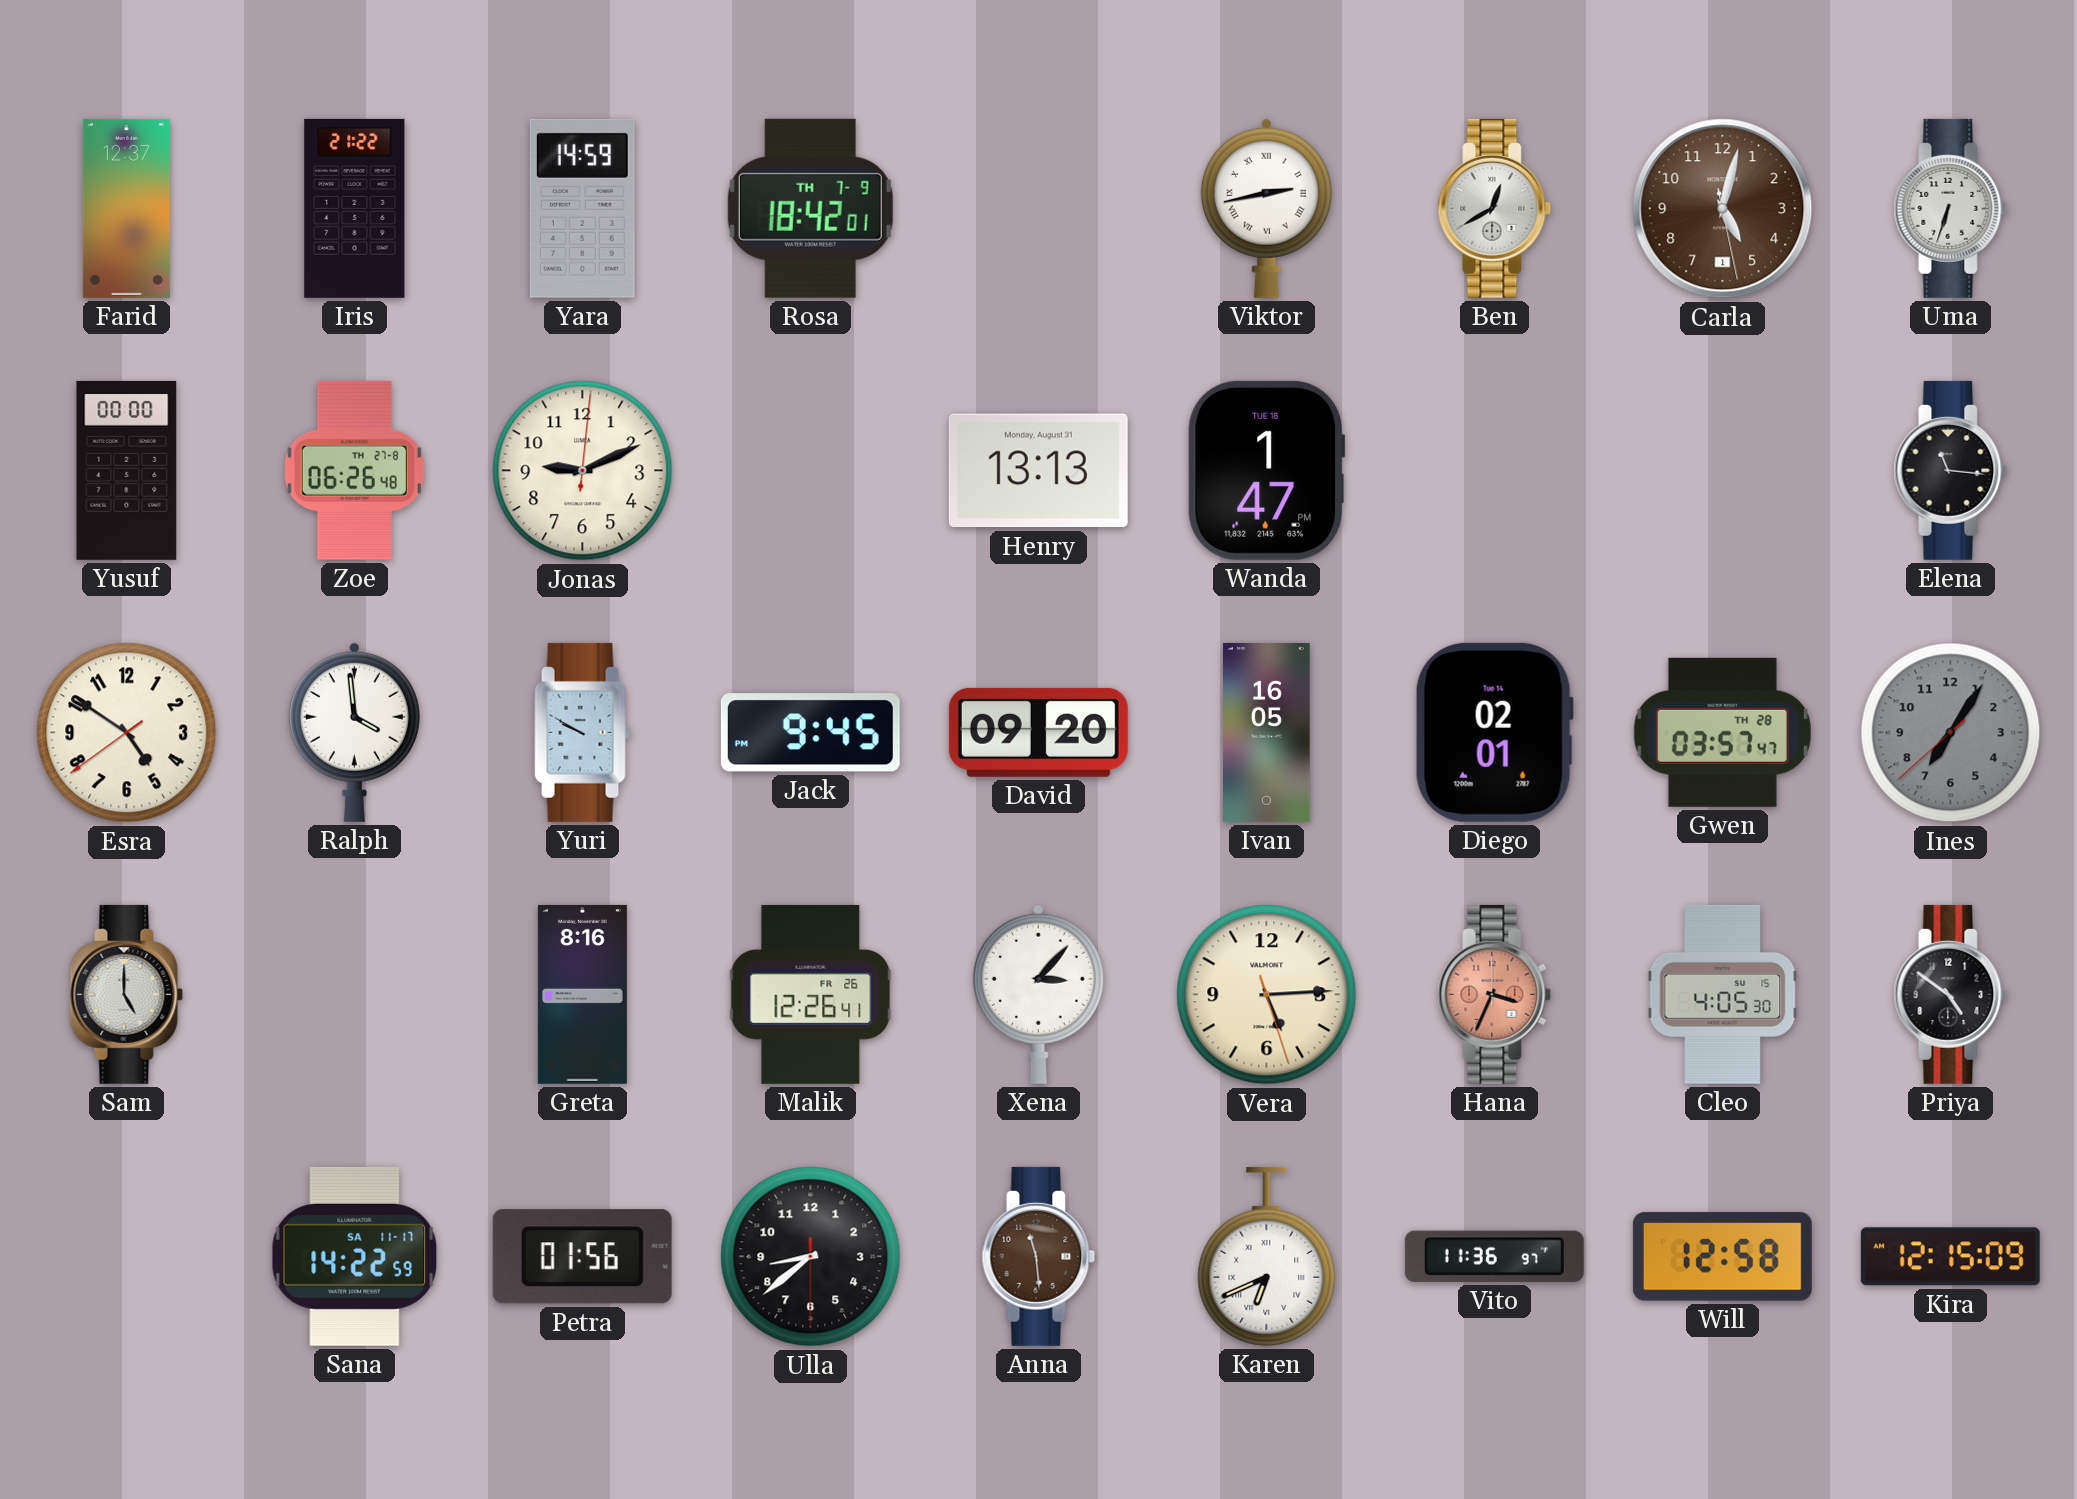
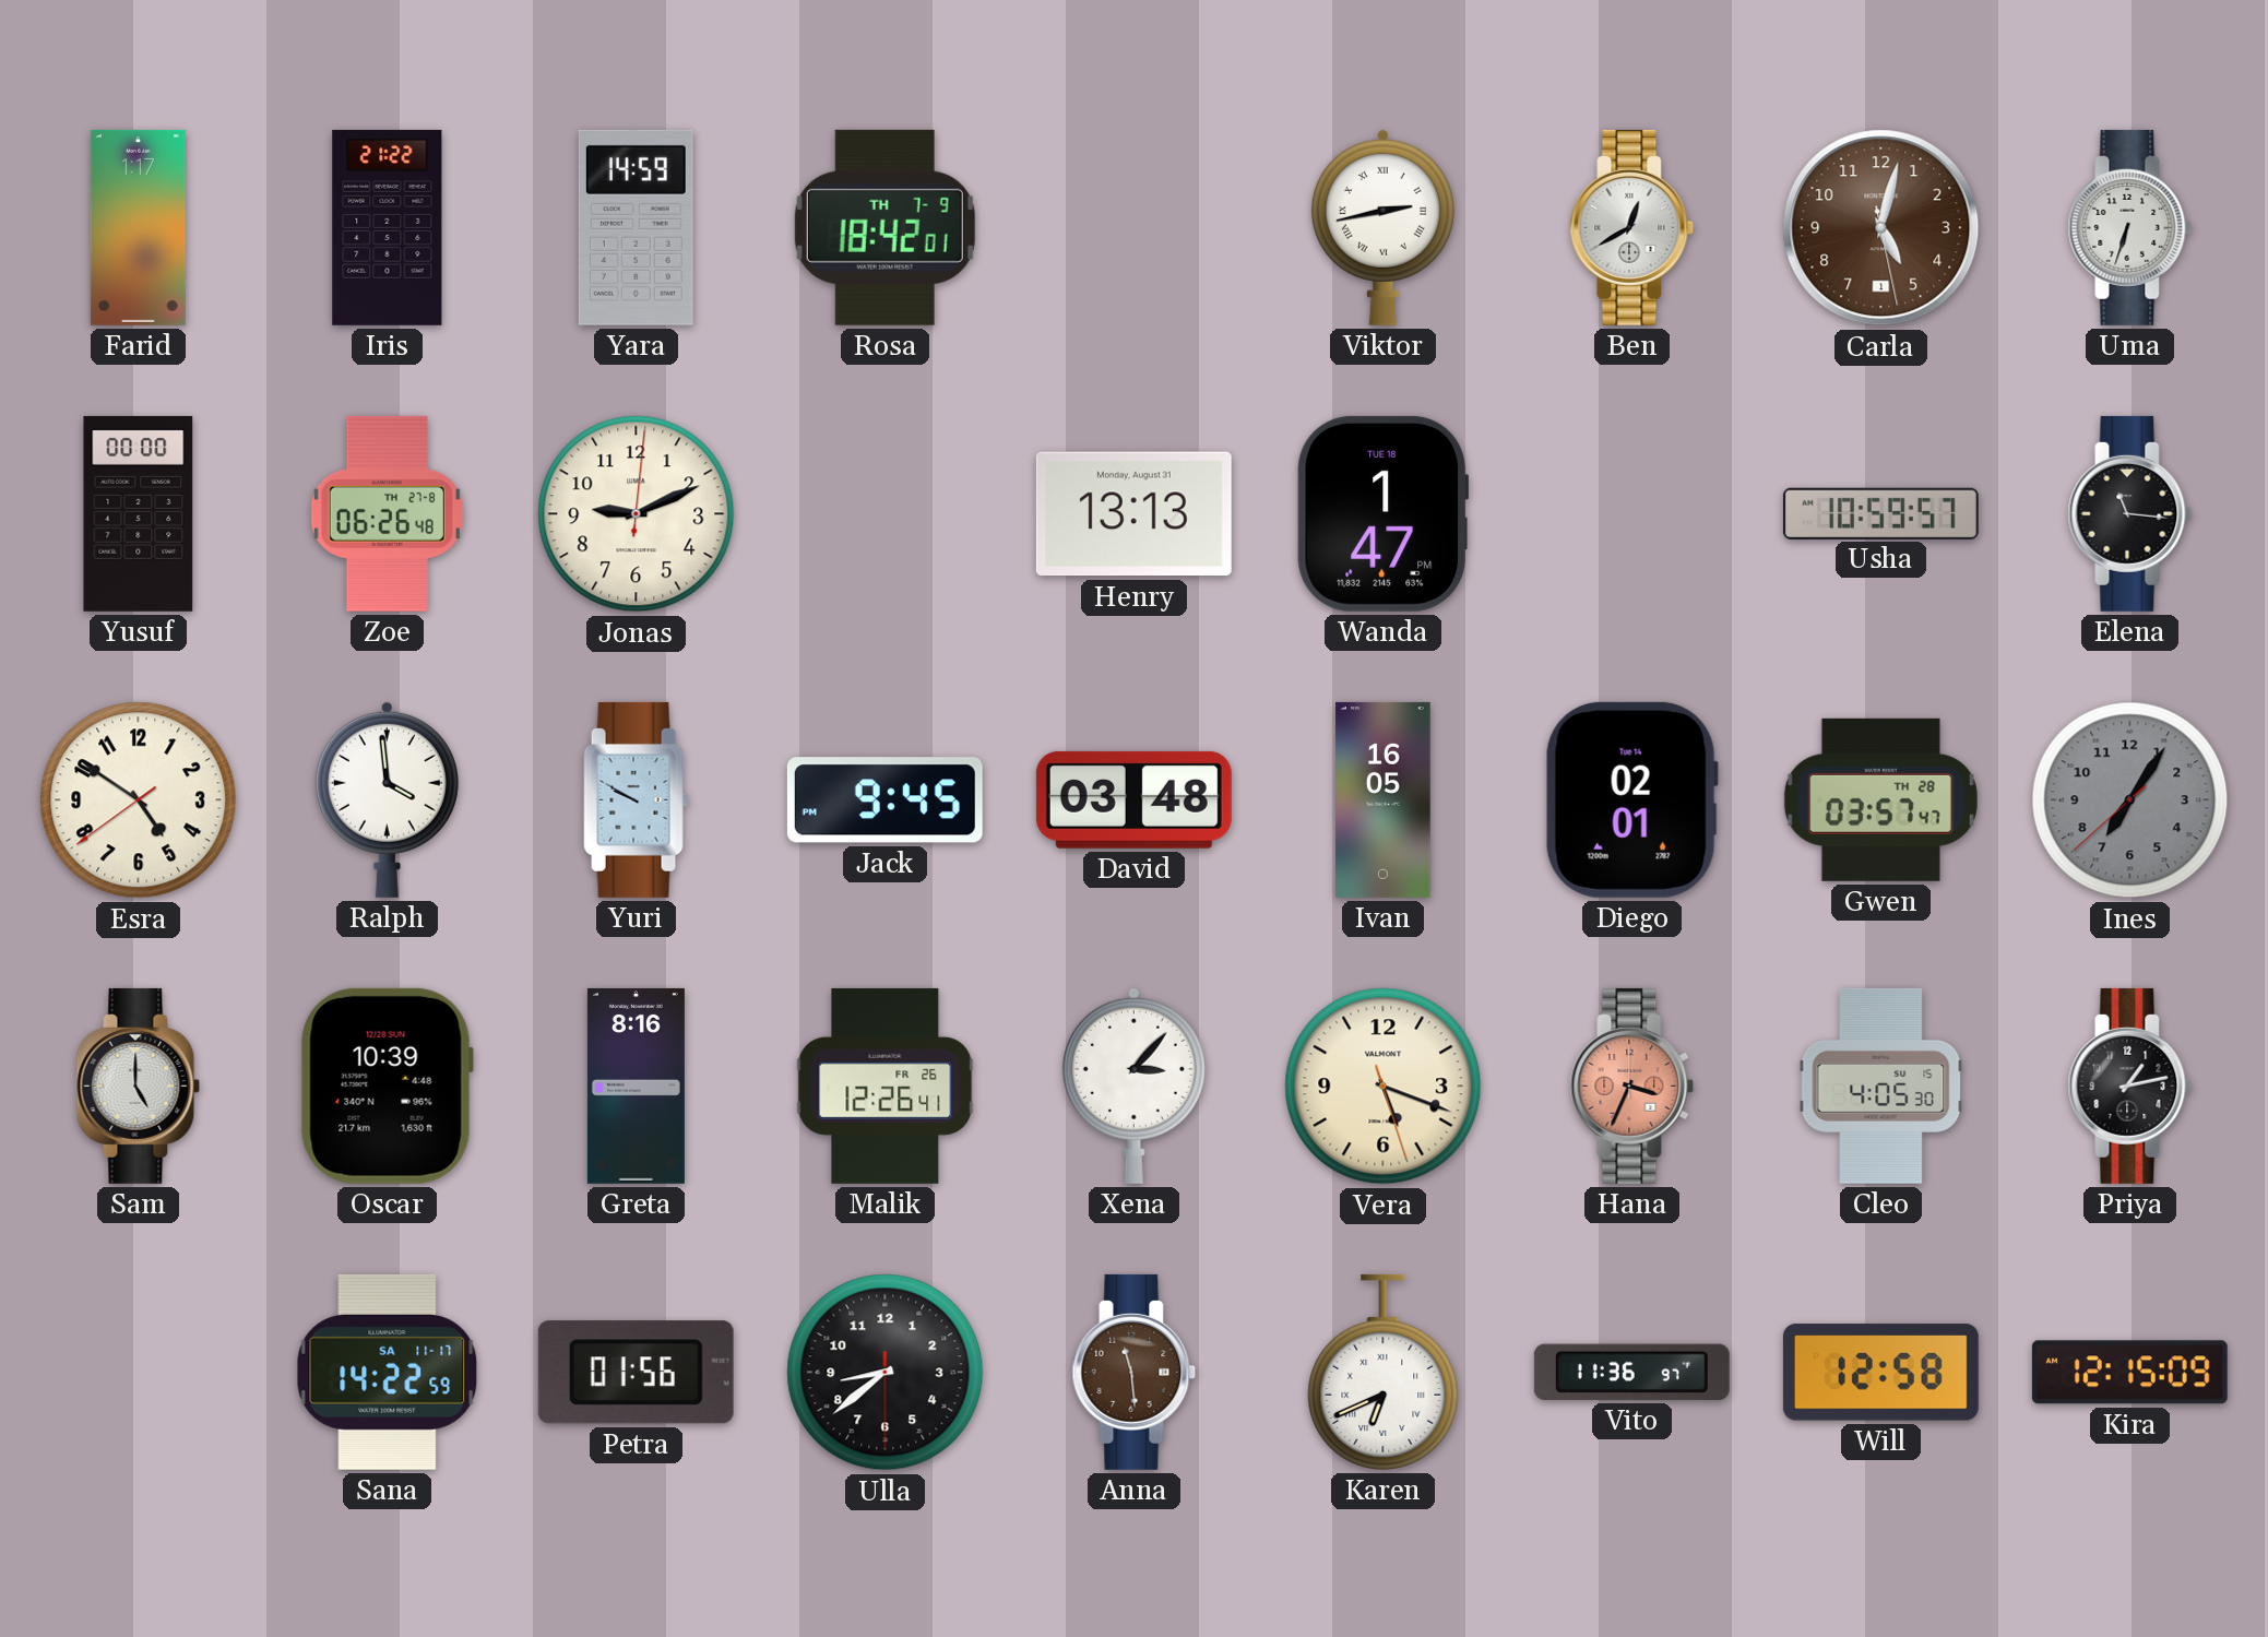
Farid: 12:37 -> 1:17
Usha: none -> 10:59
David: 09:20 -> 03:48
Oscar: none -> 10:39
Vera: 5:14 -> 5:18
Priya: 4:51 -> 1:13
